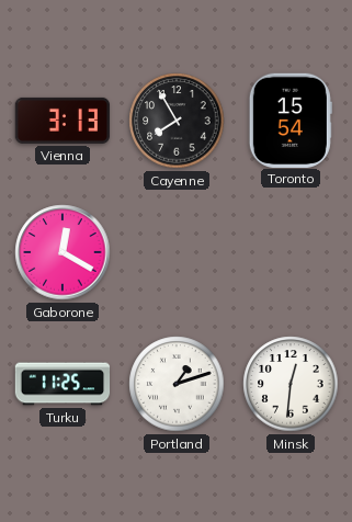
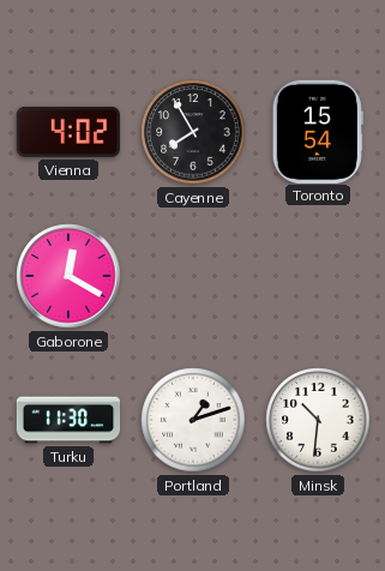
Vienna: 3:13 -> 4:02
Turku: 11:25 -> 11:30
Minsk: 12:31 -> 10:31
